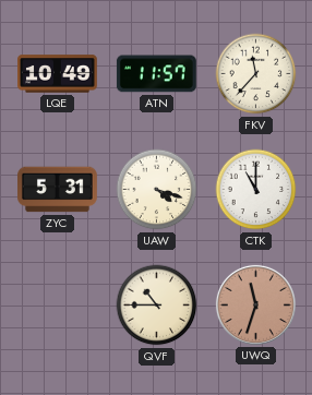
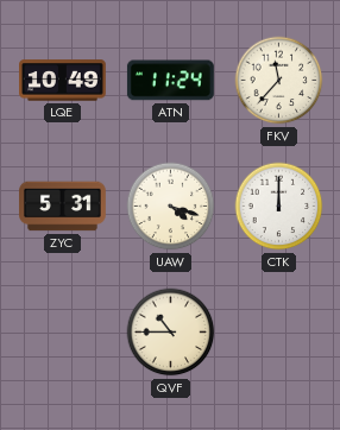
ATN: 11:57 -> 11:24
CTK: 11:00 -> 12:00
UWQ: 11:33 -> none
